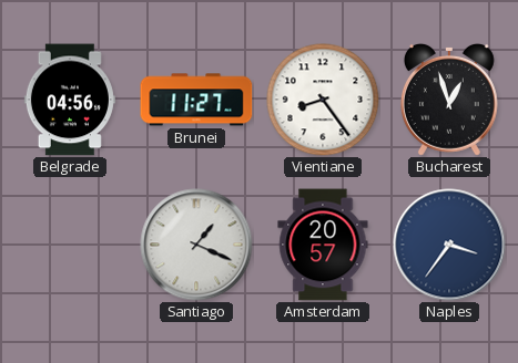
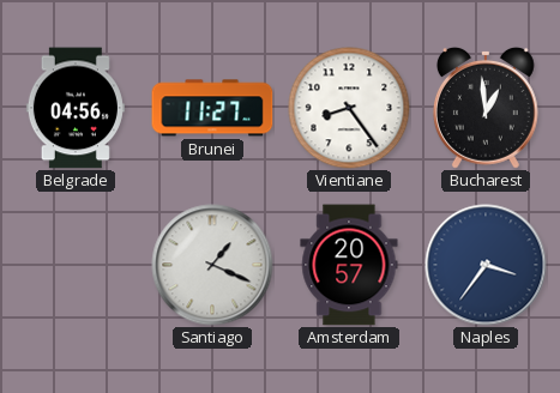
Bucharest: 12:57 -> 12:59
